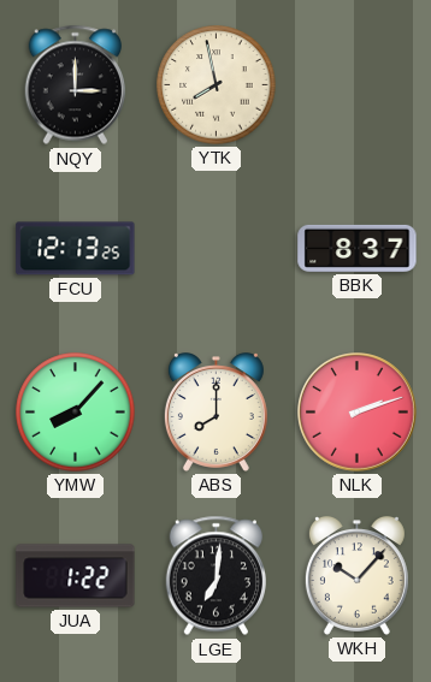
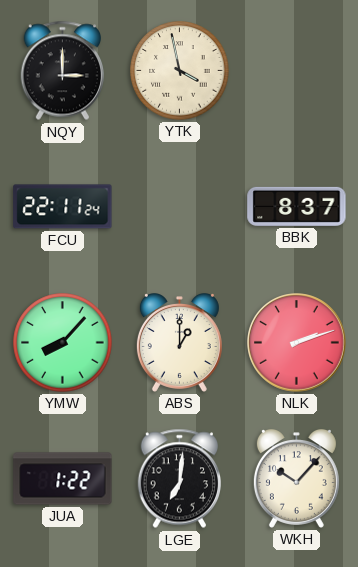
YTK: 7:58 -> 3:58
FCU: 12:13 -> 22:11
ABS: 8:00 -> 1:00
